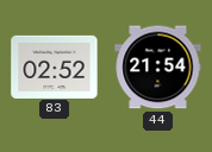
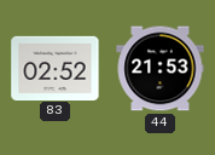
44: 21:54 -> 21:53
